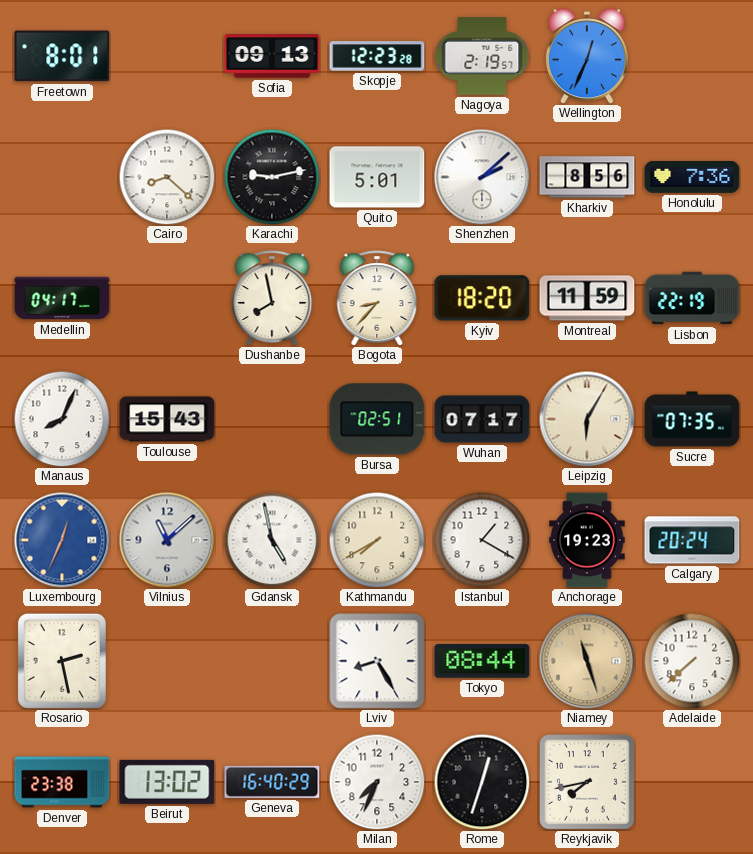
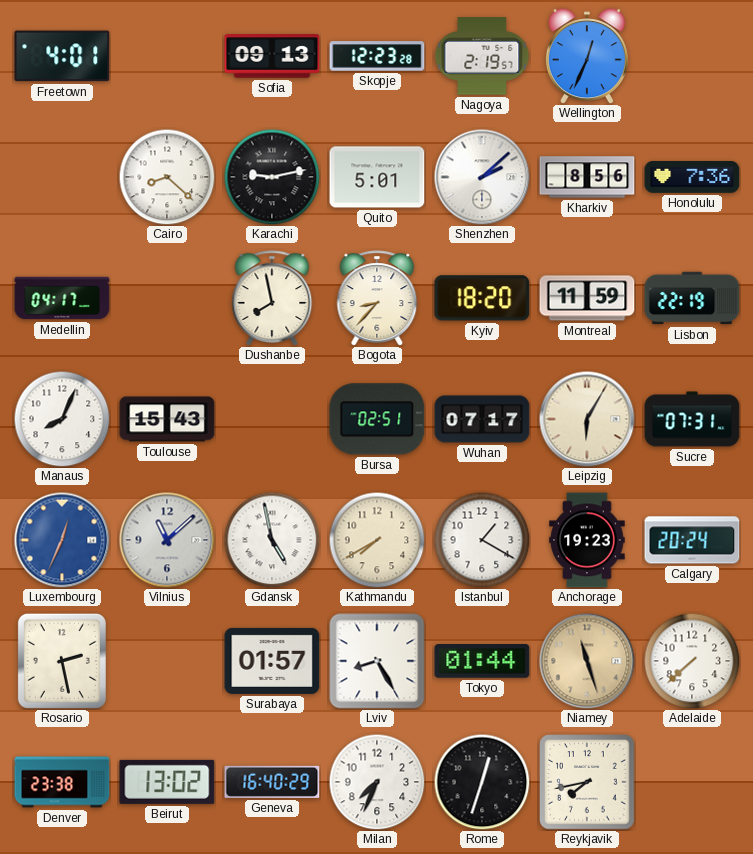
Freetown: 8:01 -> 4:01
Sucre: 07:35 -> 07:31
Surabaya: none -> 01:57
Tokyo: 08:44 -> 01:44
